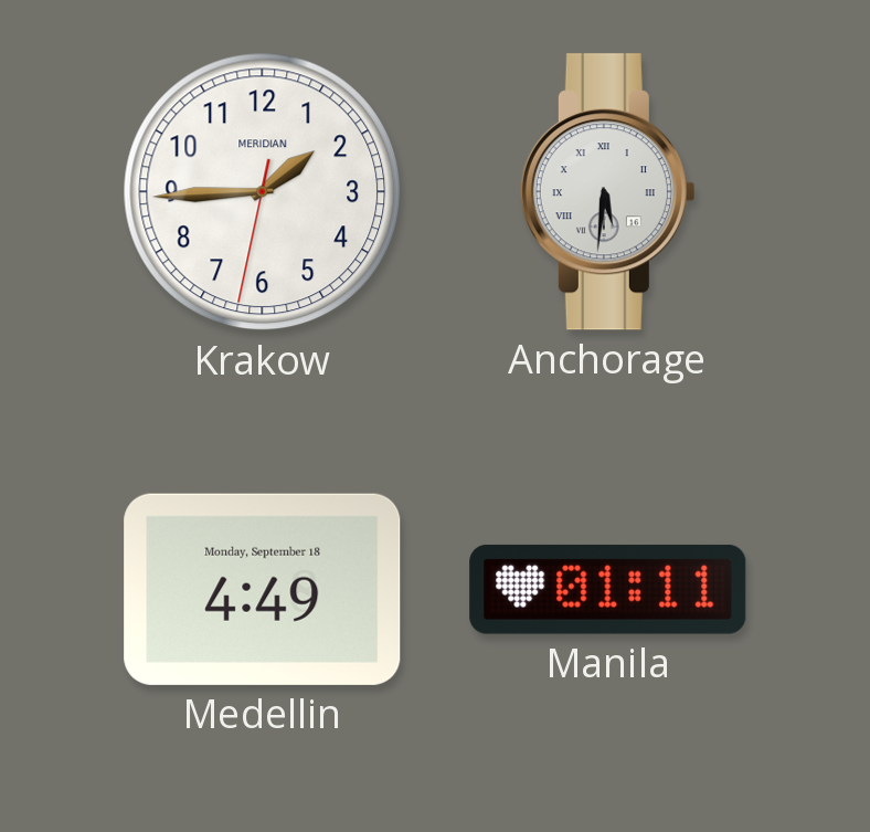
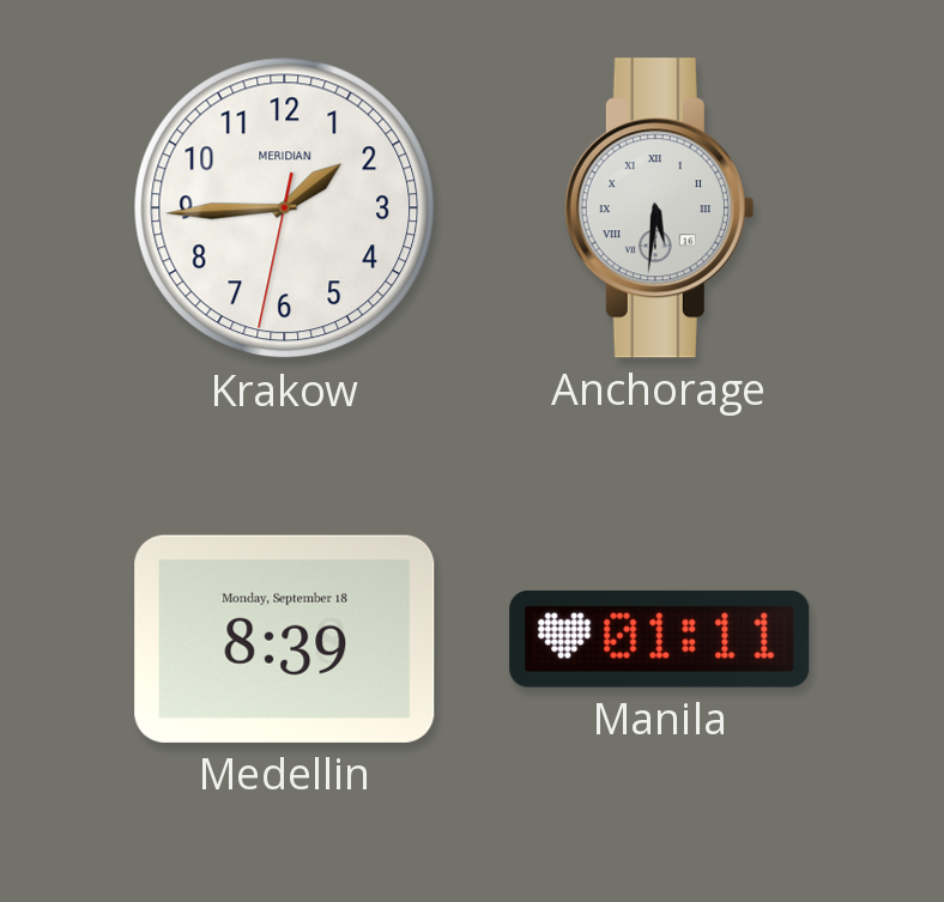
Medellin: 4:49 -> 8:39
